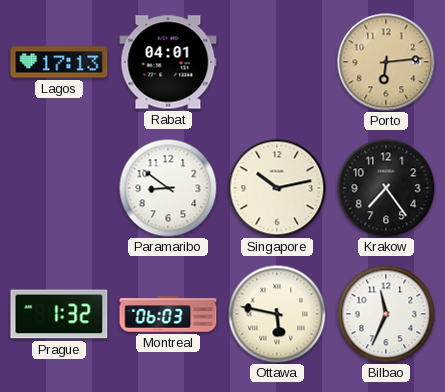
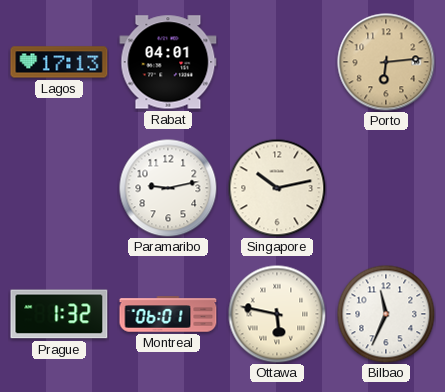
Paramaribo: 8:51 -> 9:13
Krakow: 7:24 -> none
Montreal: 06:03 -> 06:01
